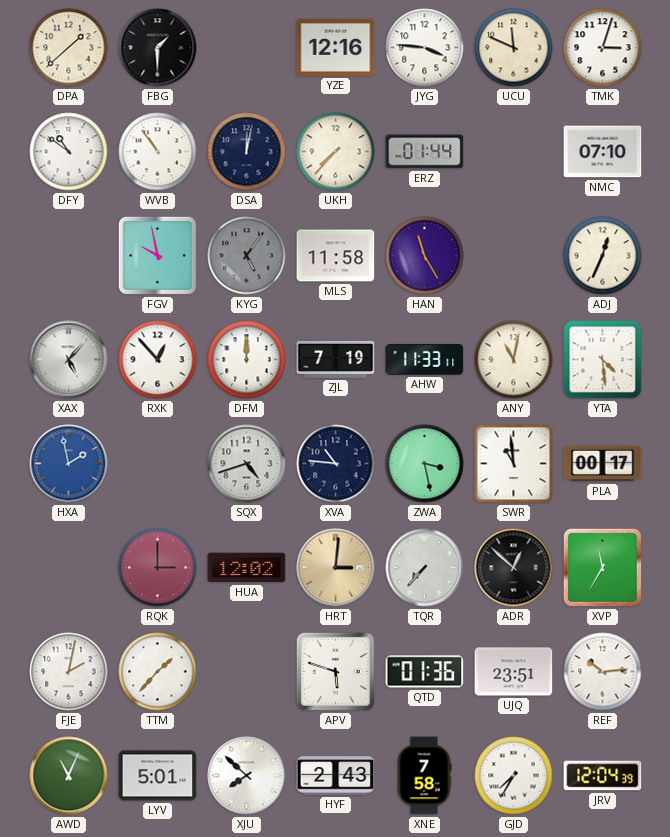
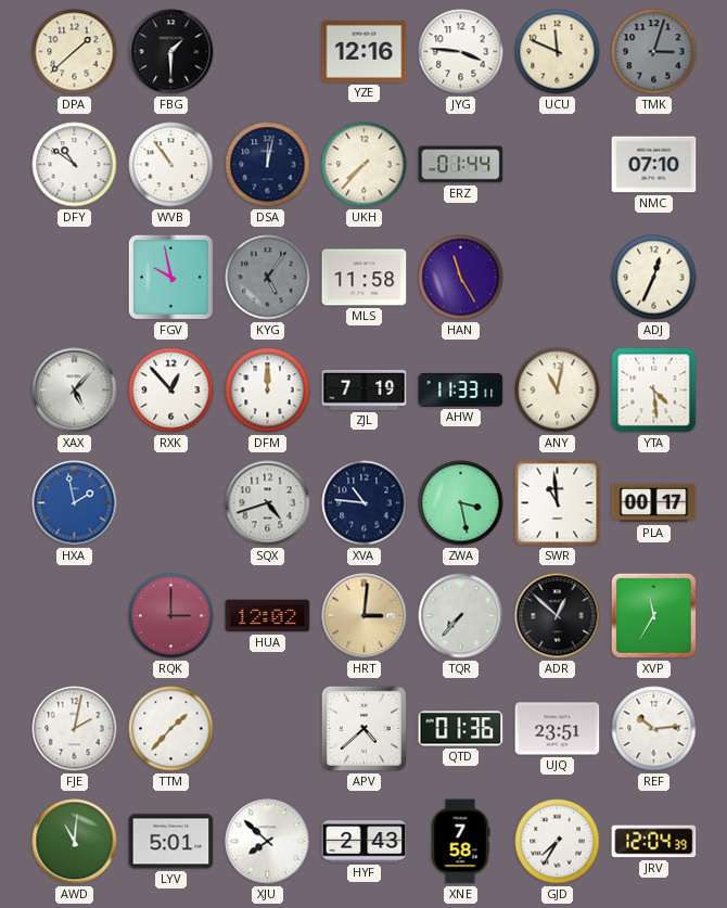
TMK dial: white -> grey
APV: 5:48 -> 4:38
AWD: 11:04 -> 11:01
